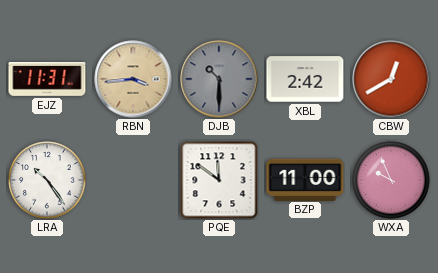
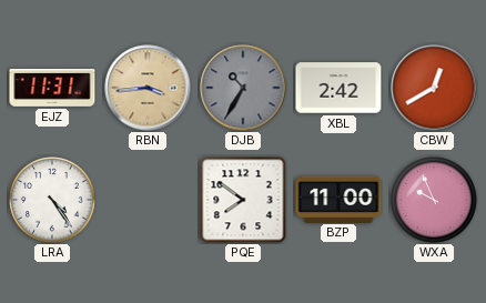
DJB: 10:30 -> 10:35
LRA: 10:24 -> 4:24
PQE: 11:51 -> 7:51
